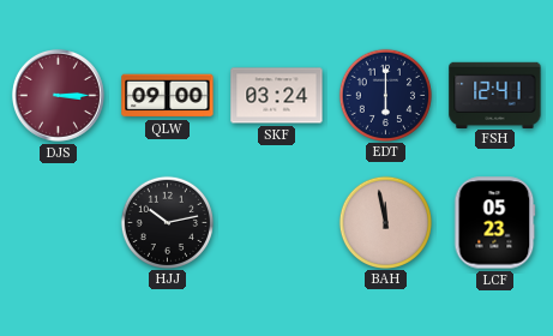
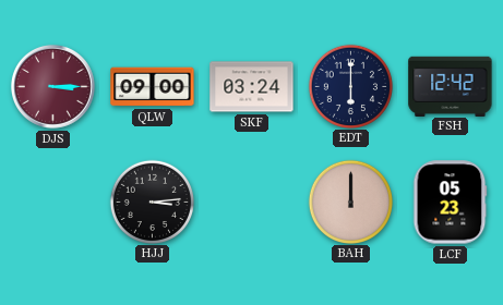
FSH: 12:41 -> 12:42
HJJ: 10:13 -> 3:14
BAH: 11:58 -> 12:00
